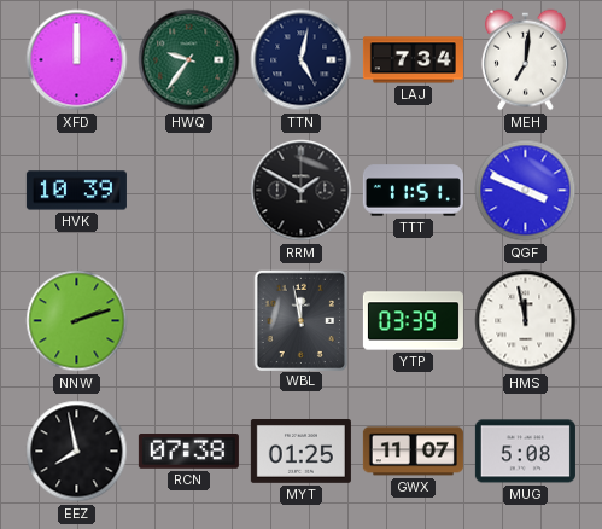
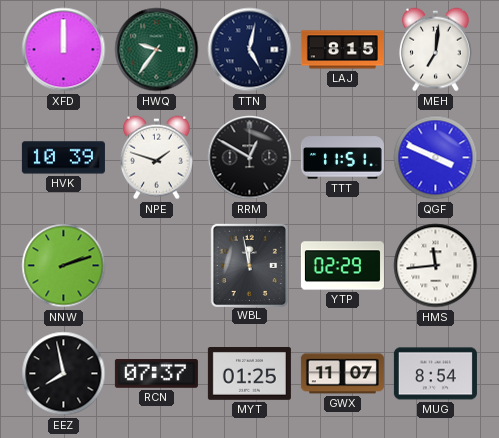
LAJ: 7:34 -> 8:15
NPE: none -> 1:48
RRM: 1:50 -> 12:50
YTP: 03:39 -> 02:29
HMS: 11:58 -> 11:44
RCN: 07:38 -> 07:37
MUG: 5:08 -> 8:54
